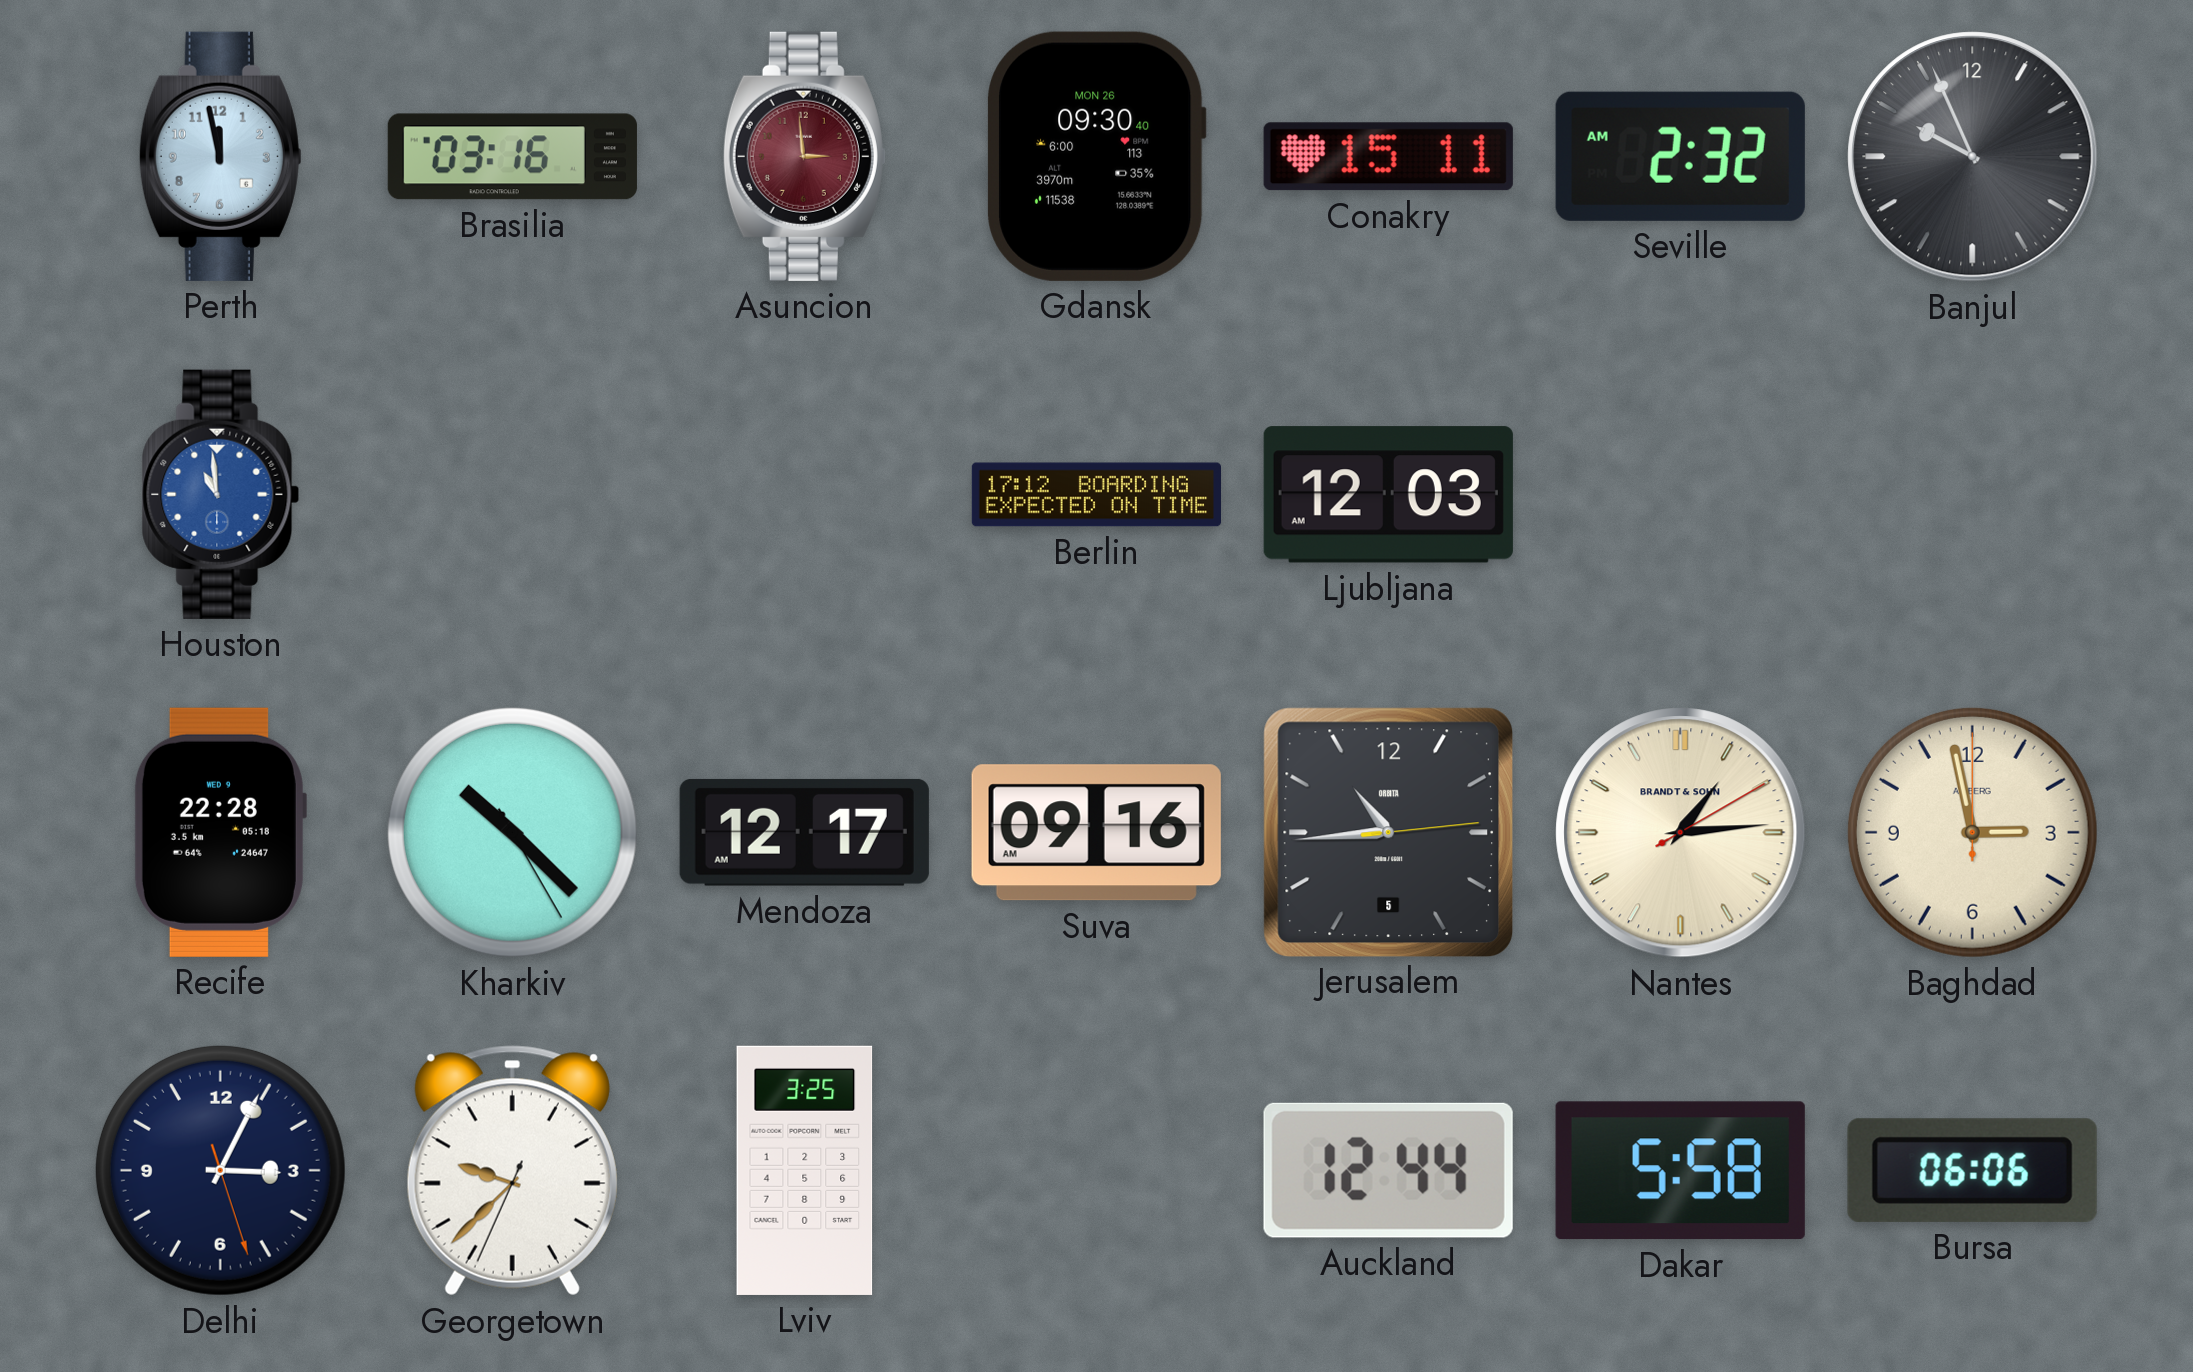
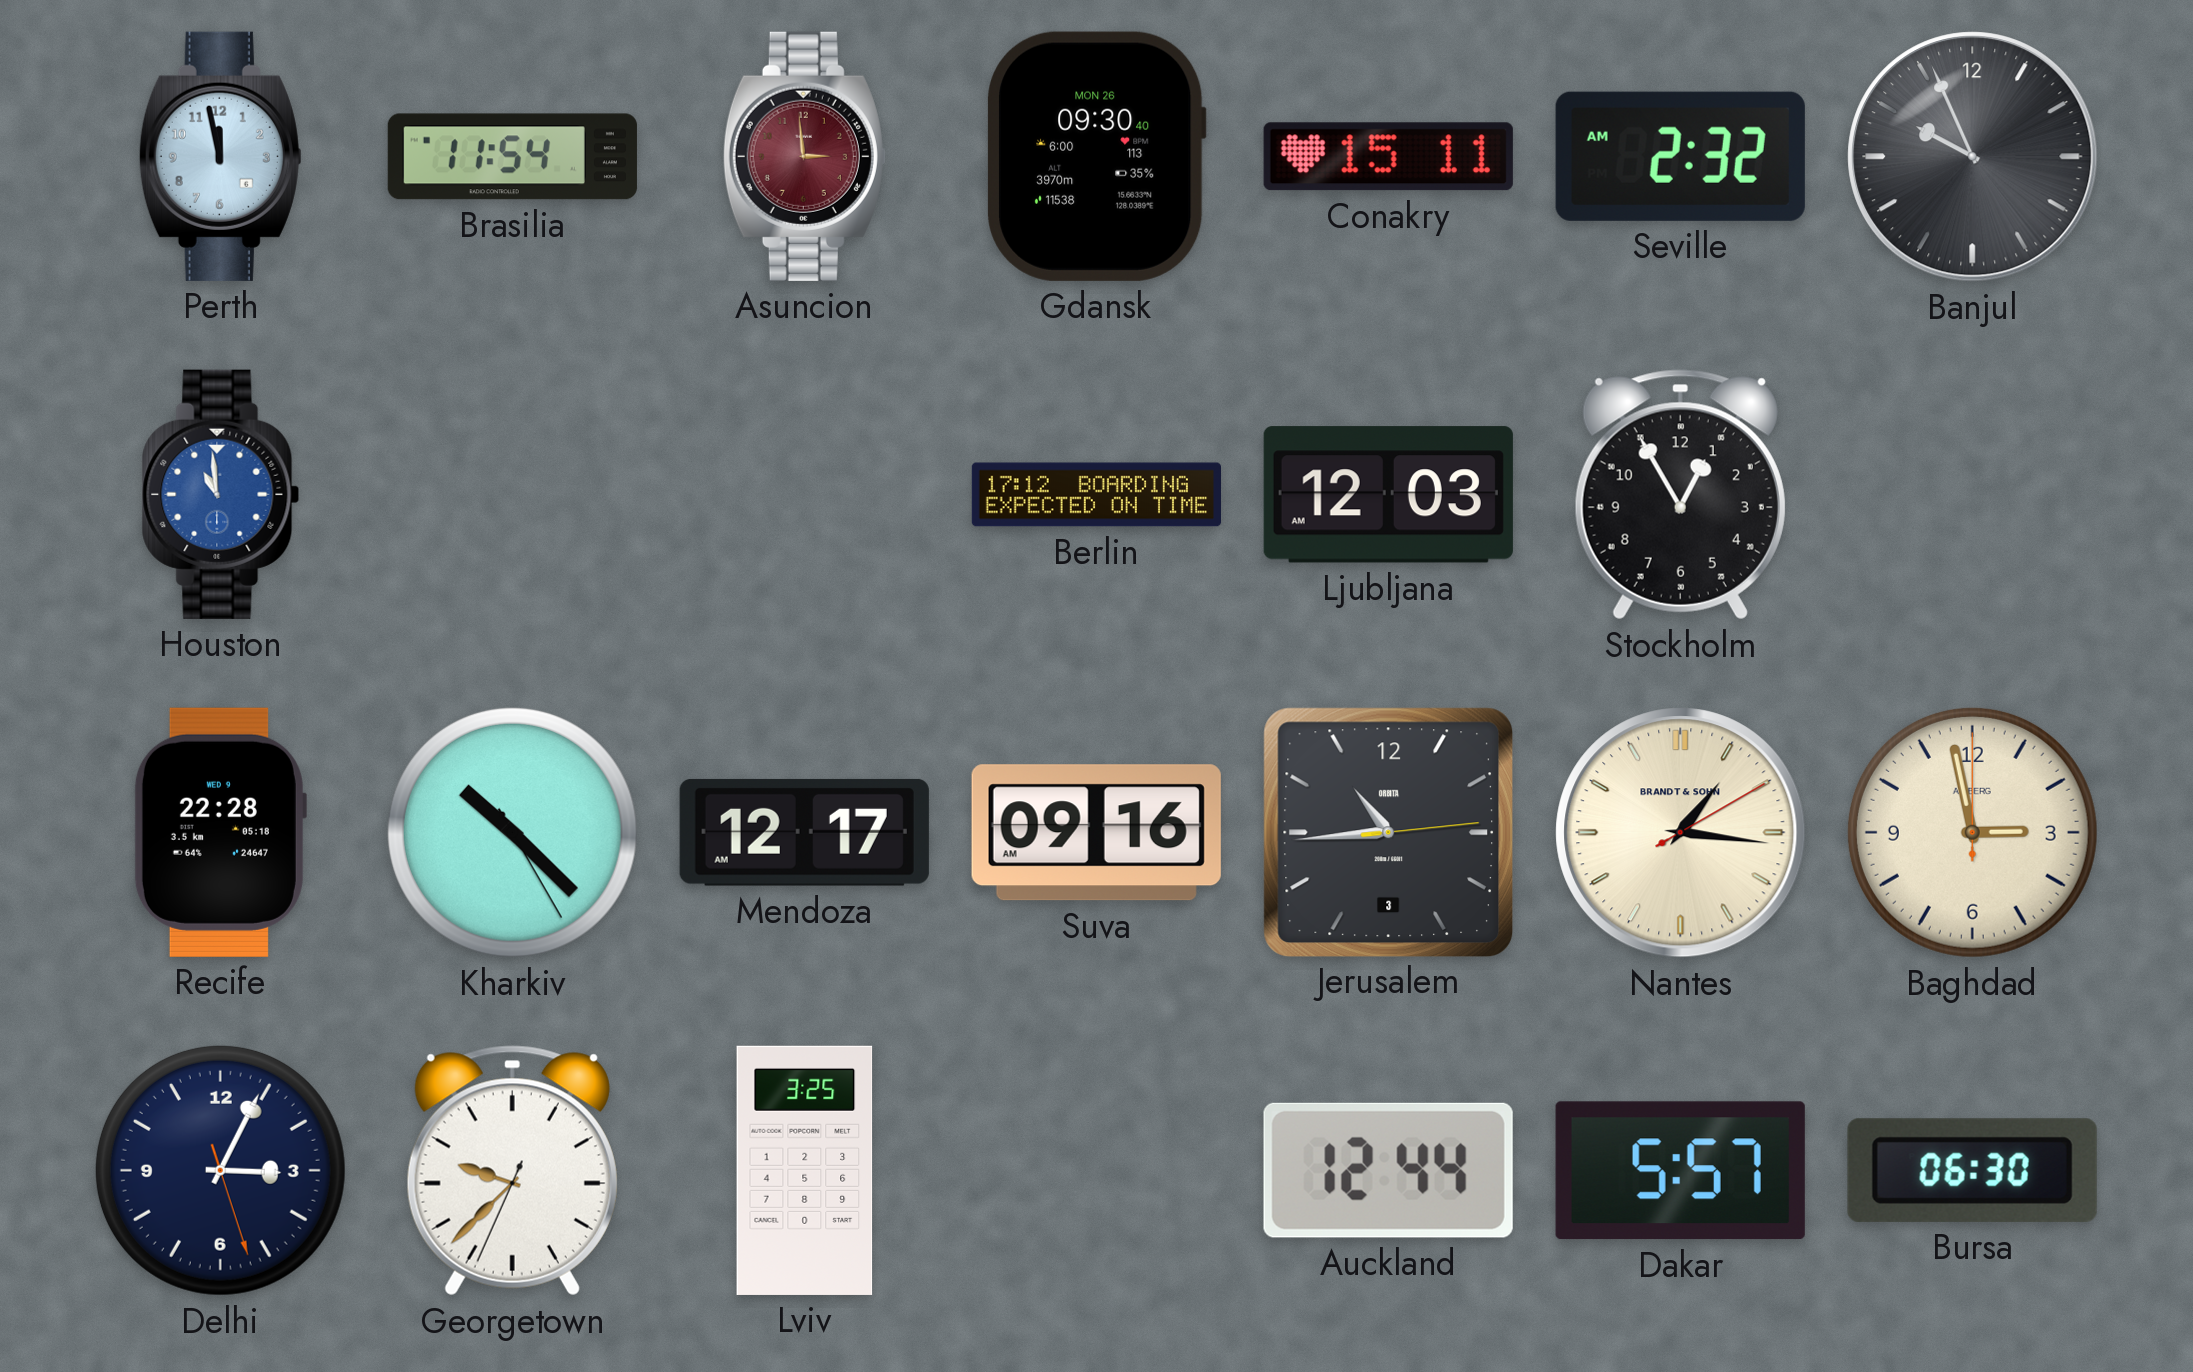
Brasilia: 03:16 -> 11:54
Stockholm: none -> 12:55
Jerusalem date: 5 -> 3
Nantes: 1:14 -> 1:16
Dakar: 5:58 -> 5:57
Bursa: 06:06 -> 06:30
